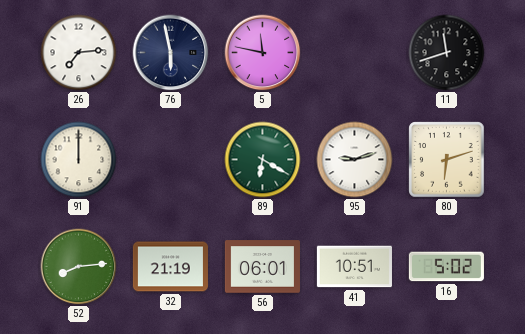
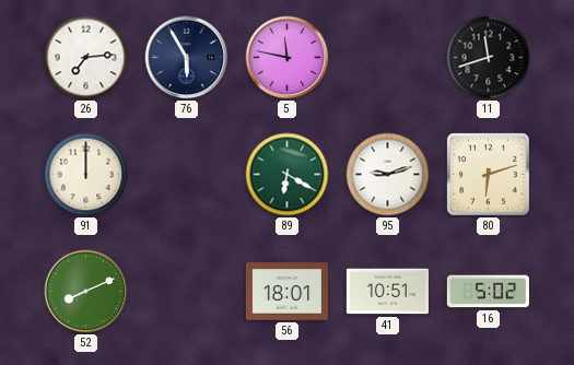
76: 5:58 -> 5:55
52: 8:14 -> 8:11
32: 21:19 -> none
56: 06:01 -> 18:01
